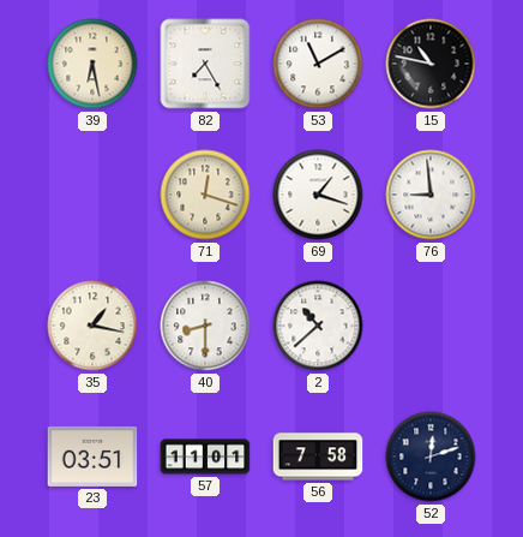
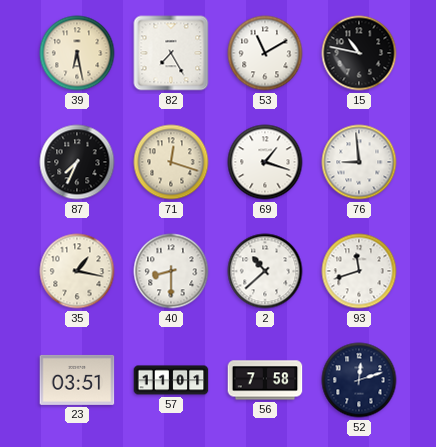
87: none -> 7:34
93: none -> 11:42
